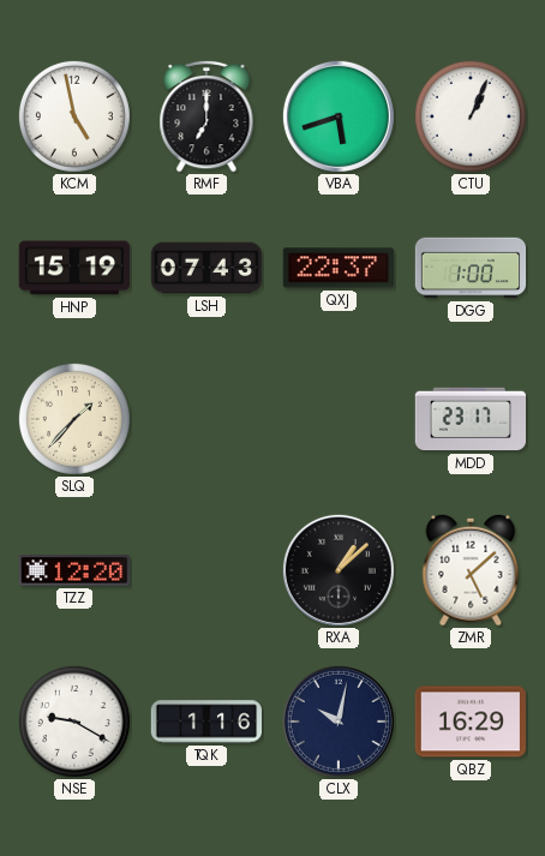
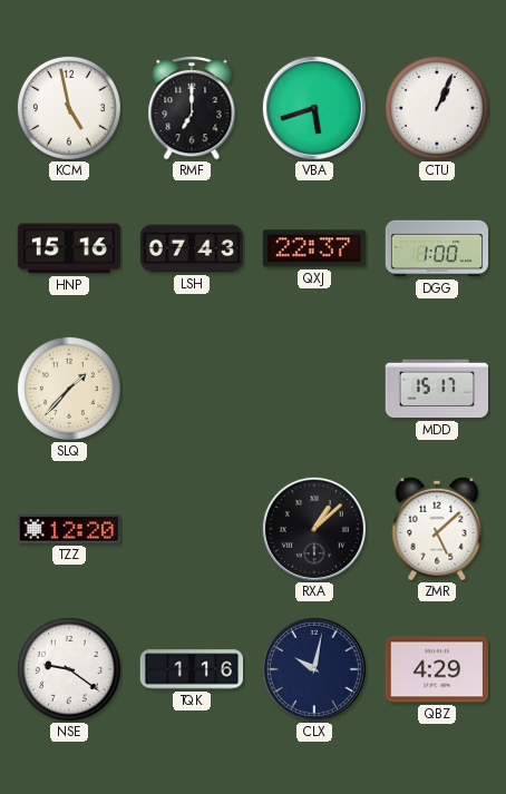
HNP: 15:19 -> 15:16
MDD: 23:17 -> 15:17
NSE: 9:20 -> 9:21
QBZ: 16:29 -> 4:29
